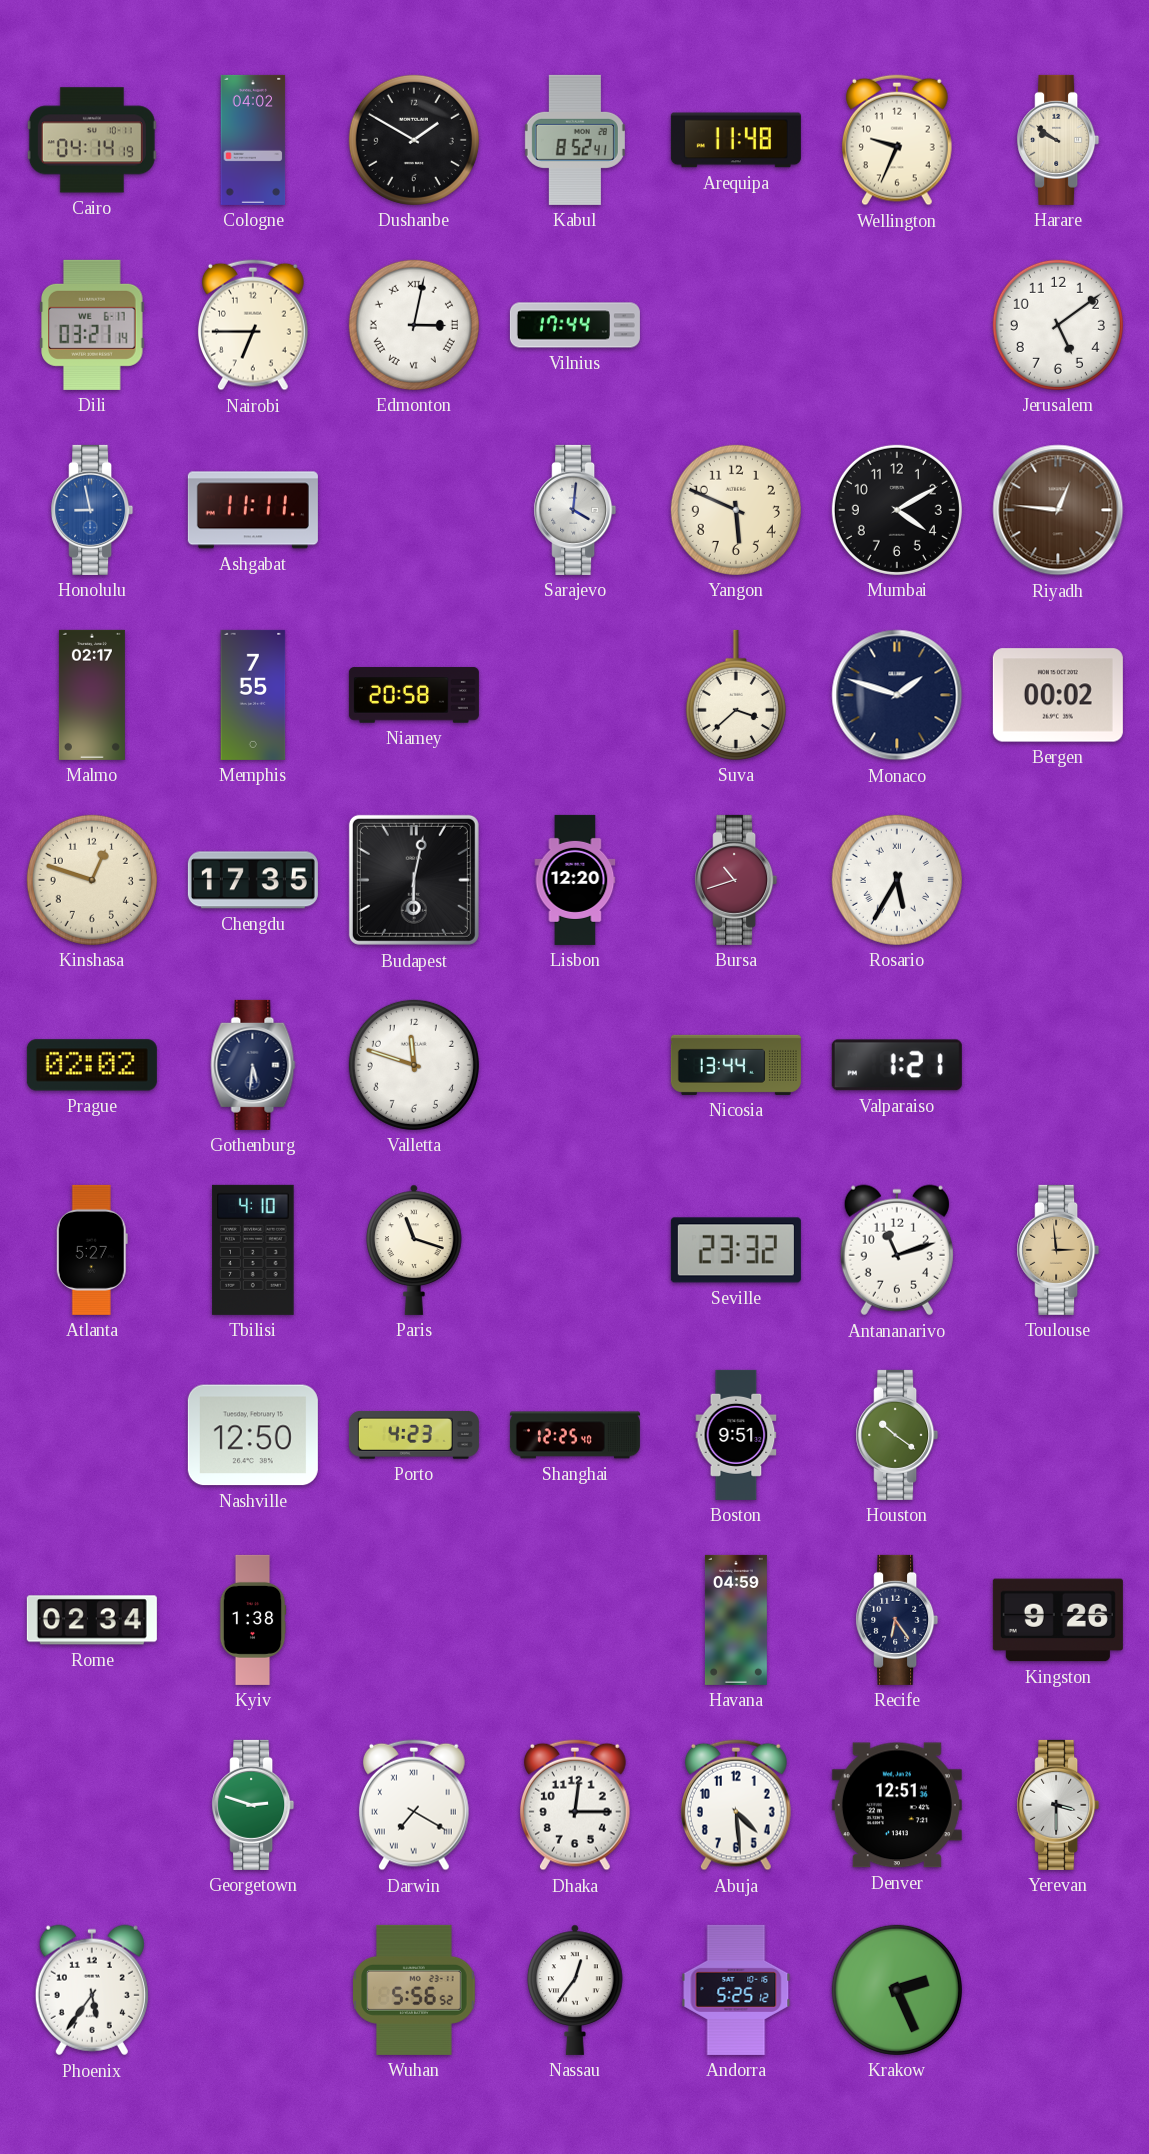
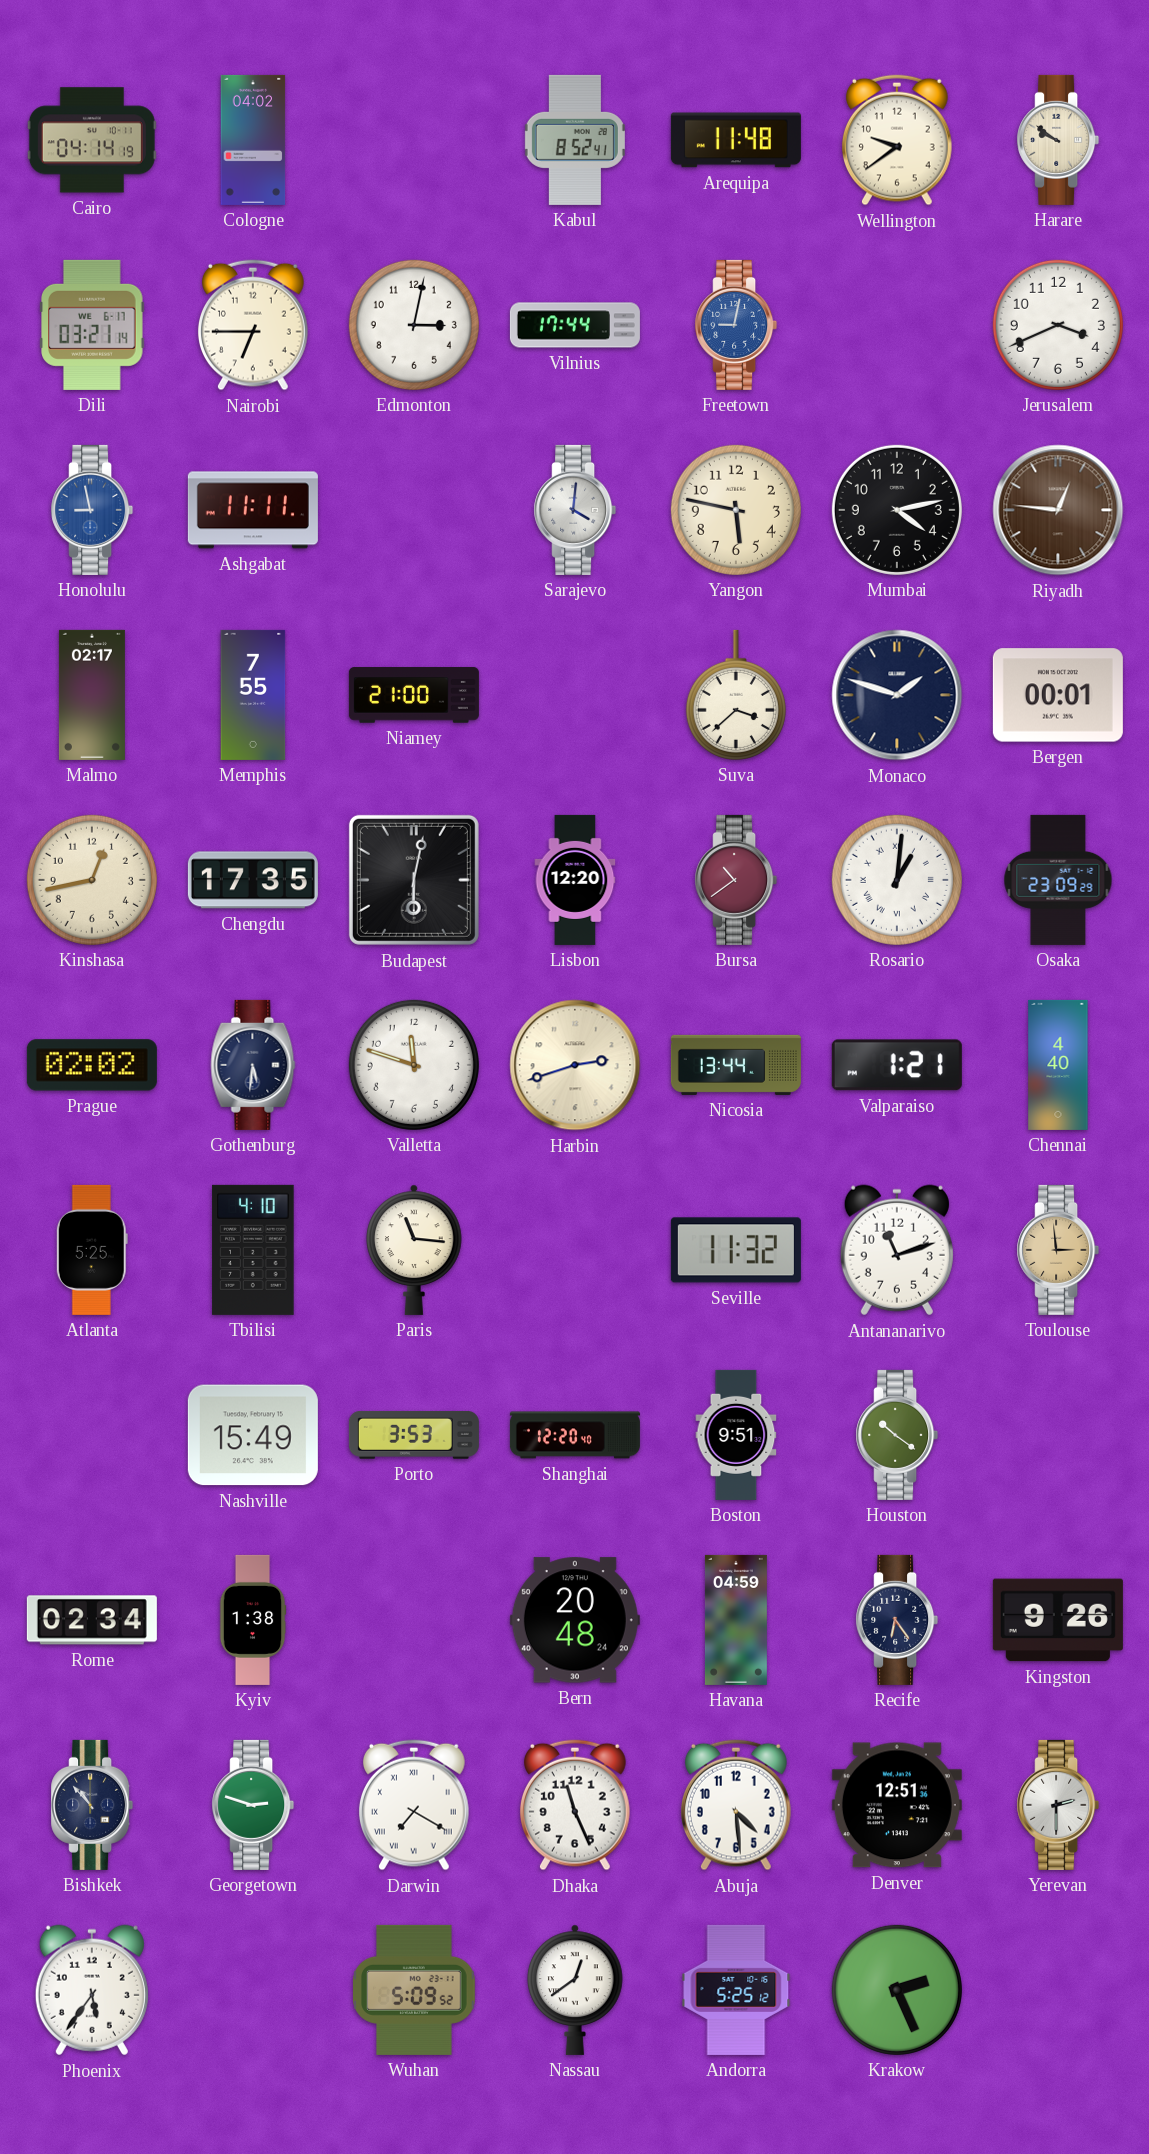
Dushanbe: 1:50 -> none
Wellington: 9:34 -> 9:39
Edmonton numerals: Roman -> Arabic
Freetown: none -> 9:02
Jerusalem: 5:09 -> 3:41
Yangon: 5:49 -> 5:47
Mumbai: 4:10 -> 4:13
Niamey: 20:58 -> 21:00
Bergen: 00:02 -> 00:01
Kinshasa: 12:48 -> 12:43
Bursa: 10:42 -> 10:39
Rosario: 5:35 -> 1:01
Osaka: none -> 23:09
Harbin: none -> 2:42
Chennai: none -> 4:40
Atlanta: 5:27 -> 5:25
Paris: 11:18 -> 11:16
Seville: 23:32 -> 11:32
Nashville: 12:50 -> 15:49
Porto: 4:23 -> 3:53
Shanghai: 12:25 -> 12:20
Bern: none -> 20:48
Bishkek: none -> 10:53
Dhaka: 12:15 -> 11:26
Yerevan: 3:30 -> 2:30
Wuhan: 5:56 -> 5:09
Nassau: 12:36 -> 12:39
